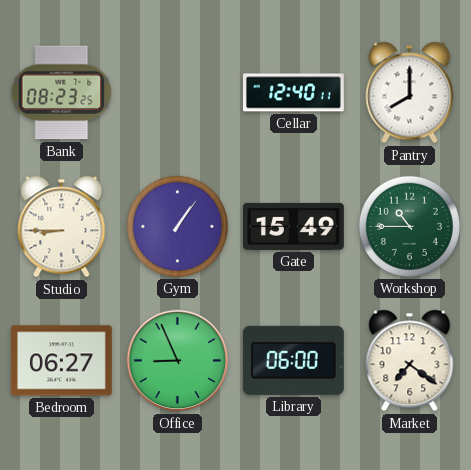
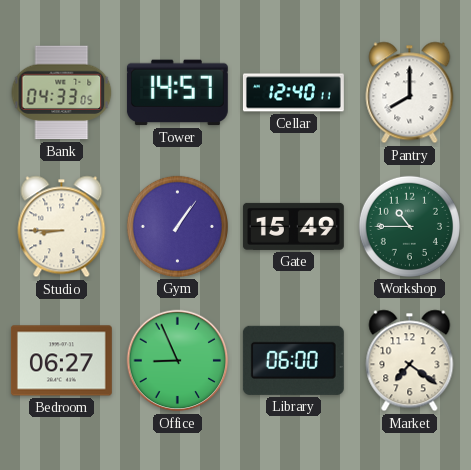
Bank: 08:23 -> 04:33
Tower: none -> 14:57
